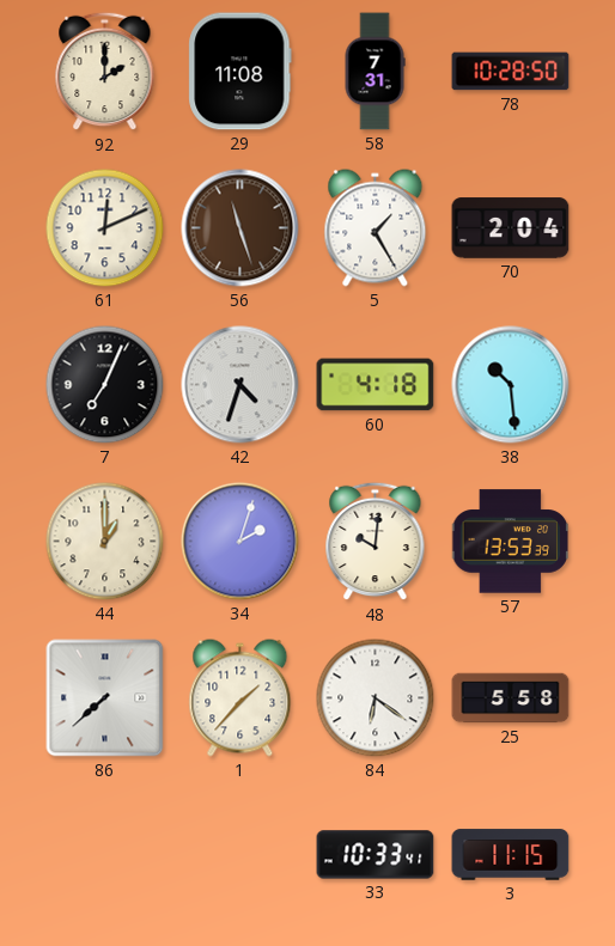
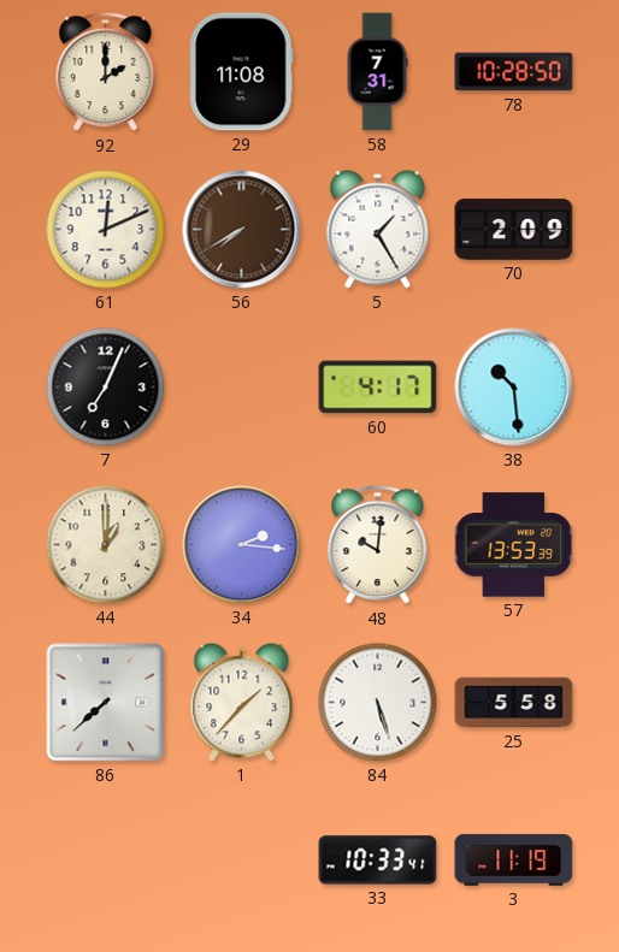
56: 11:27 -> 7:40
70: 2:04 -> 2:09
42: 4:33 -> none
60: 4:18 -> 4:17
34: 2:03 -> 2:16
84: 6:21 -> 5:27
3: 11:15 -> 11:19
